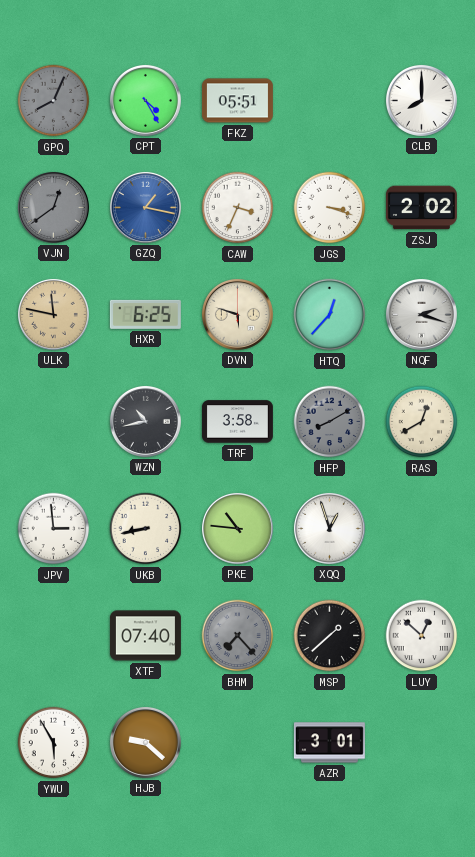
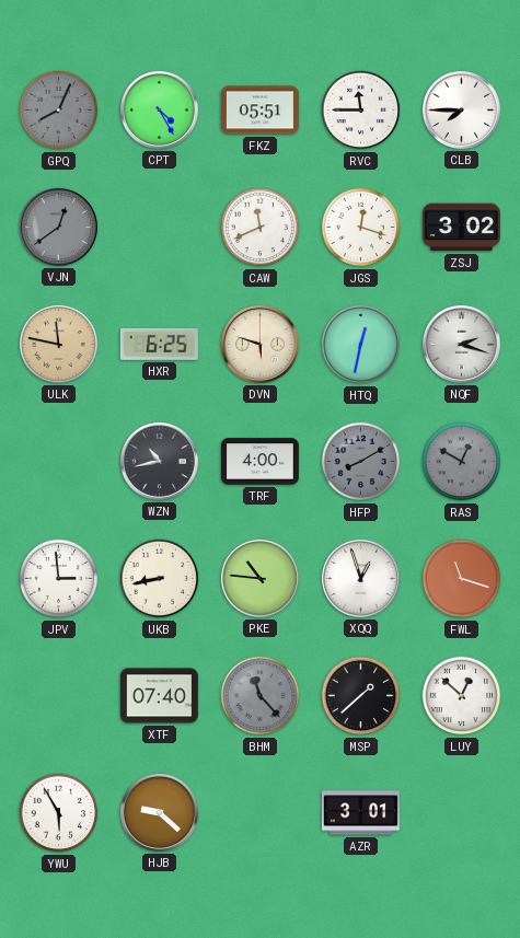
RVC: none -> 11:45
CLB: 8:00 -> 7:45
GZQ: 1:17 -> none
CAW: 3:34 -> 11:41
JGS: 3:18 -> 12:18
ZSJ: 2:02 -> 3:02
HTQ: 12:37 -> 12:32
TRF: 3:58 -> 4:00
RAS: 12:40 -> 12:50
RAS dial: cream -> grey
FWL: none -> 11:18
BHM: 7:23 -> 11:23
